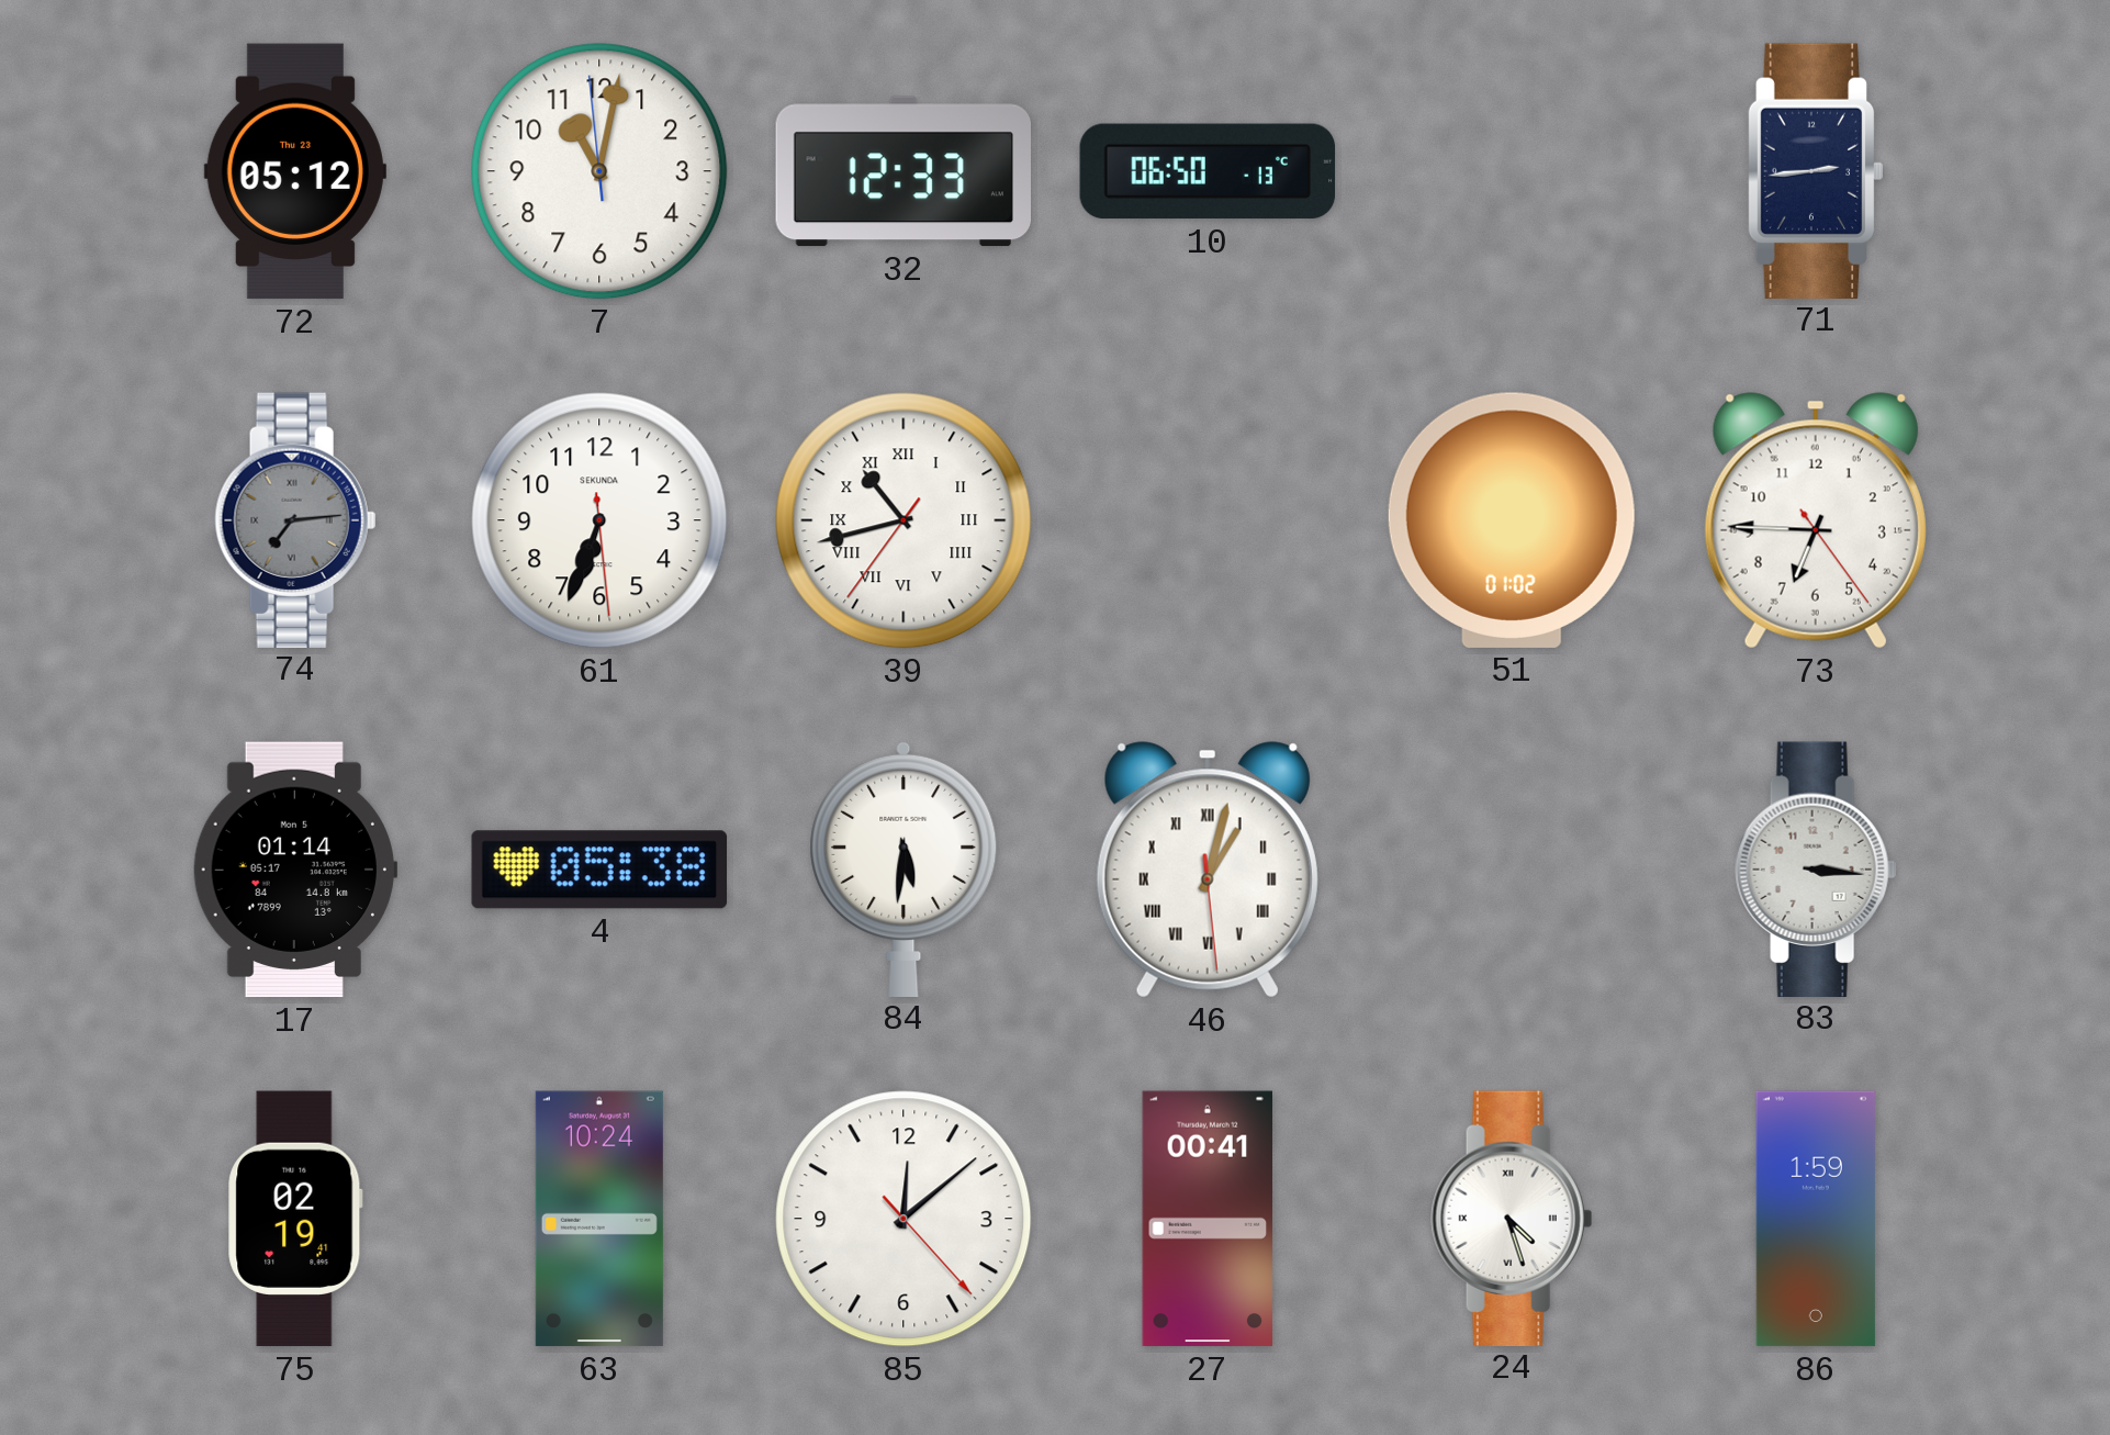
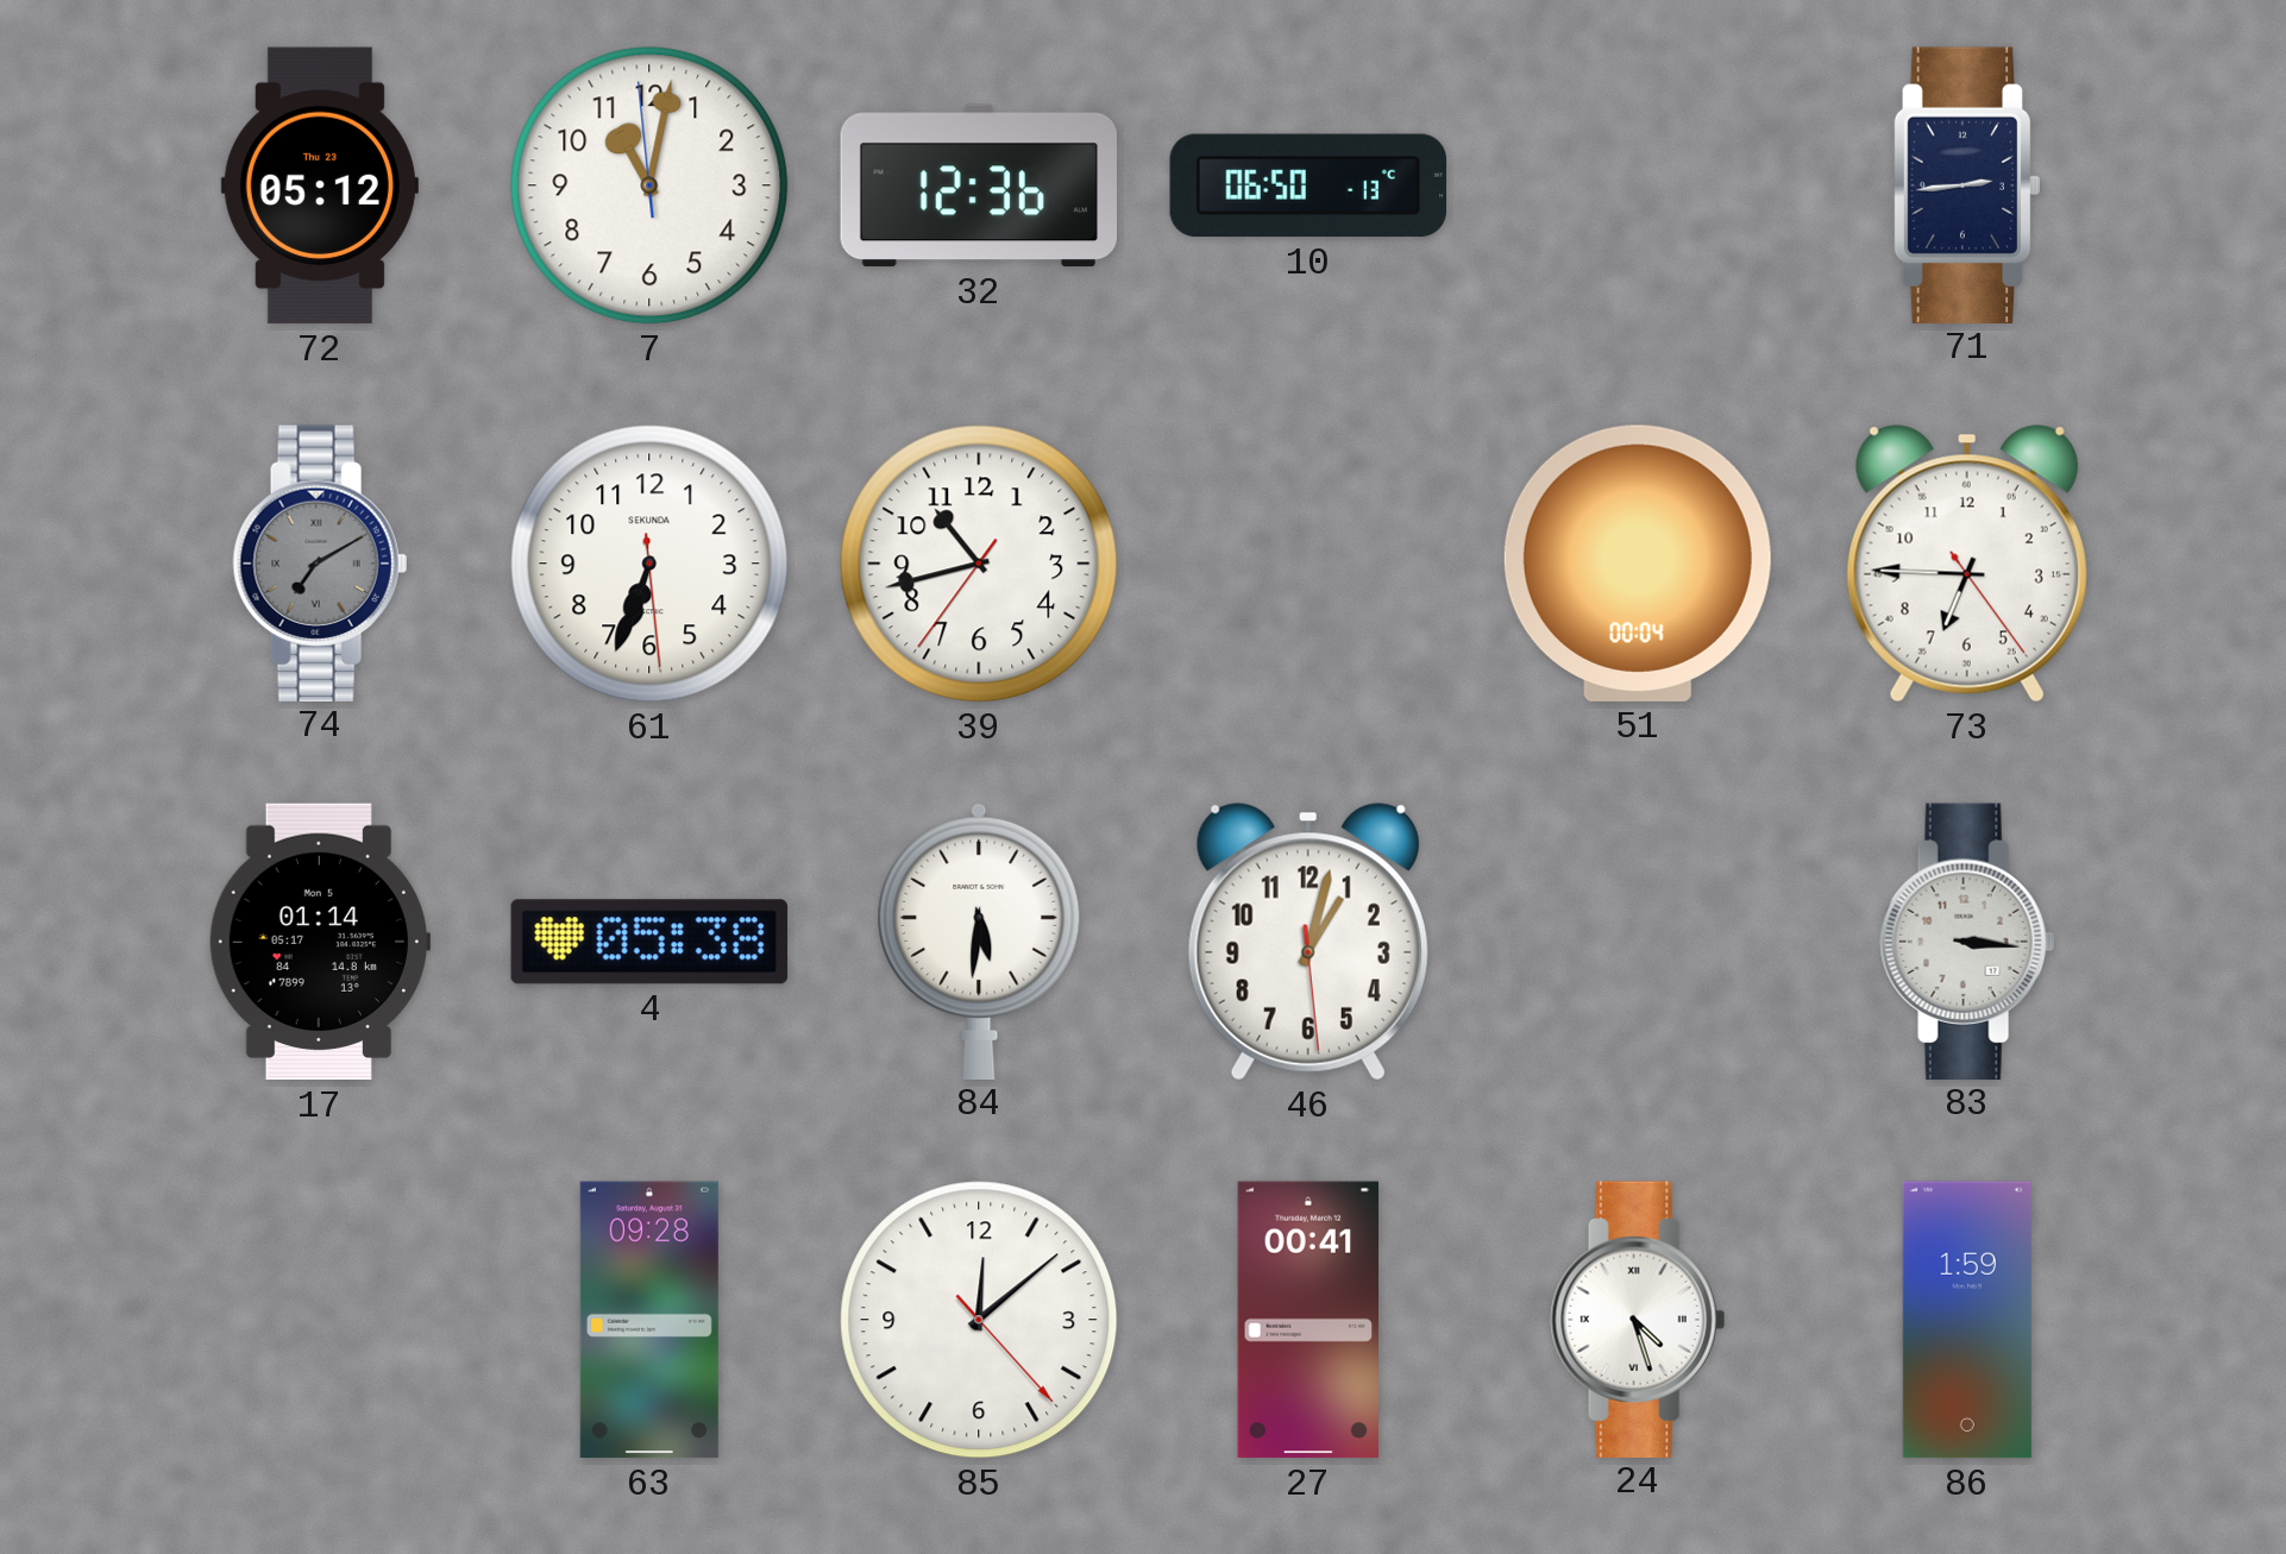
32: 12:33 -> 12:36
74: 7:14 -> 7:10
39 numerals: Roman -> Arabic
51: 01:02 -> 00:04
46 numerals: Roman -> Arabic
75: 02:19 -> none
63: 10:24 -> 09:28
